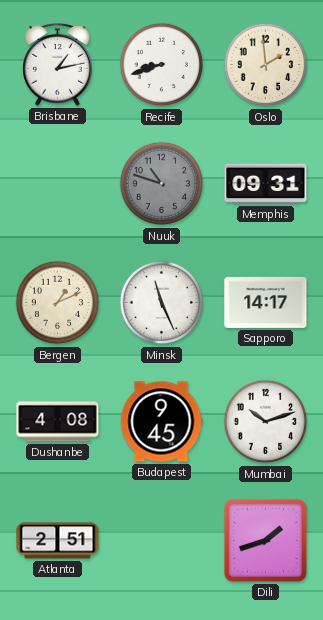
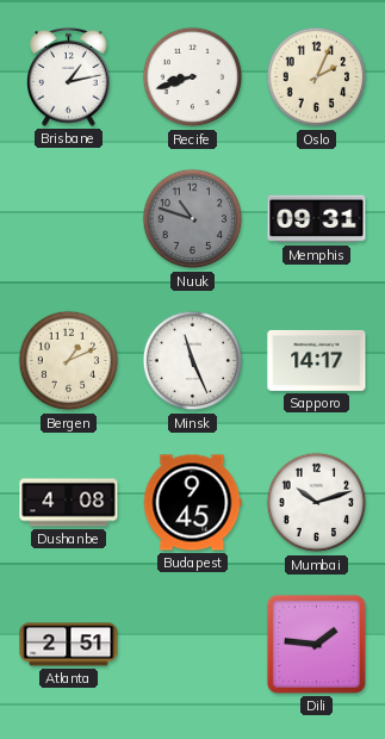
Oslo: 1:59 -> 2:04
Dili: 1:42 -> 1:46
